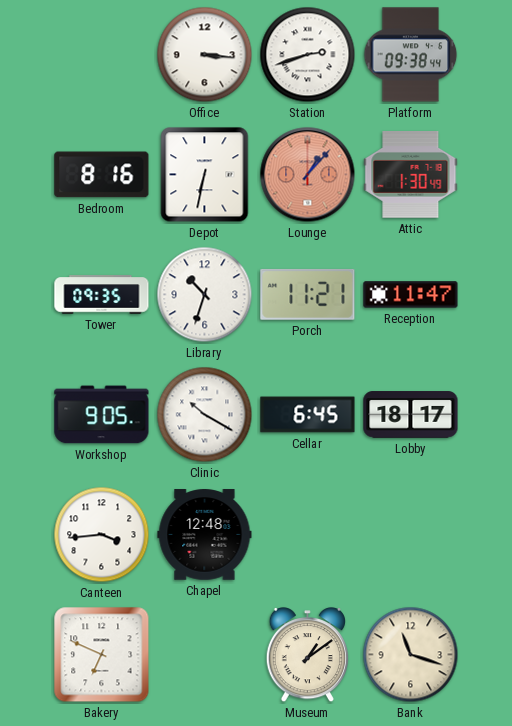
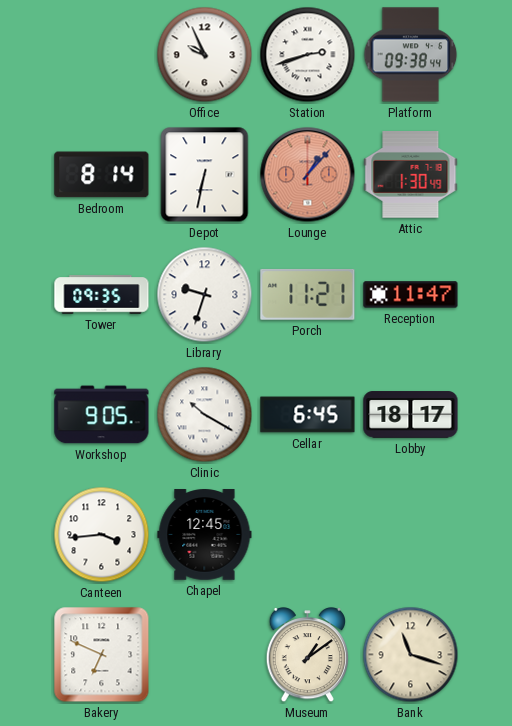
Office: 3:16 -> 9:56
Bedroom: 8:16 -> 8:14
Library: 10:33 -> 9:33
Chapel: 12:48 -> 12:45
